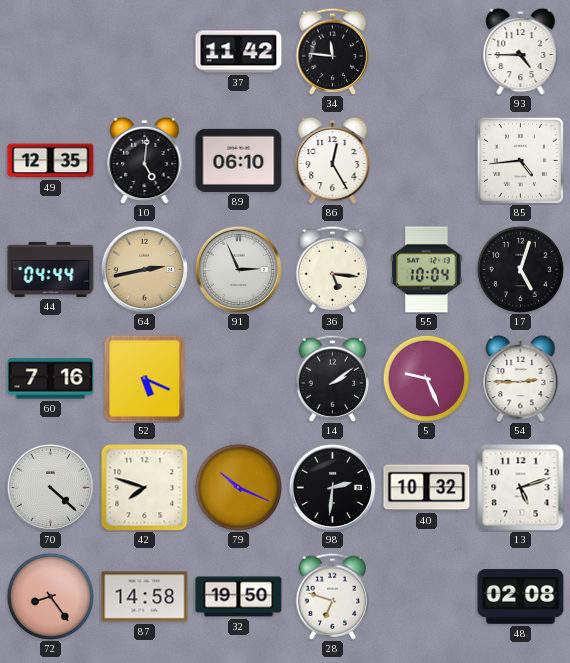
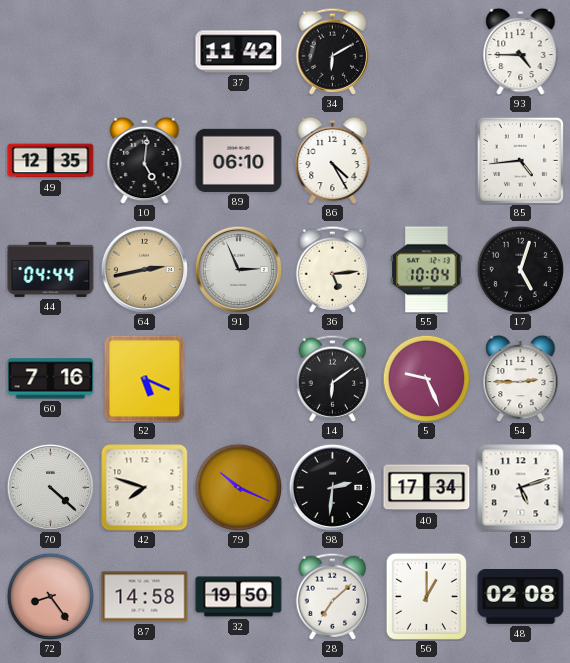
34: 11:46 -> 6:10
86: 12:25 -> 4:25
36: 5:16 -> 5:14
14: 2:09 -> 6:09
40: 10:32 -> 17:34
28: 6:48 -> 7:08
56: none -> 1:00
